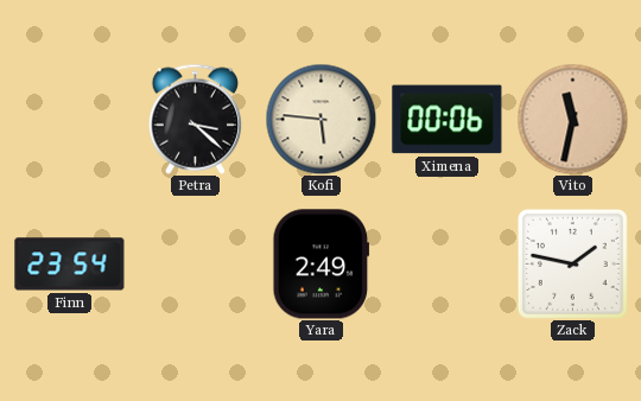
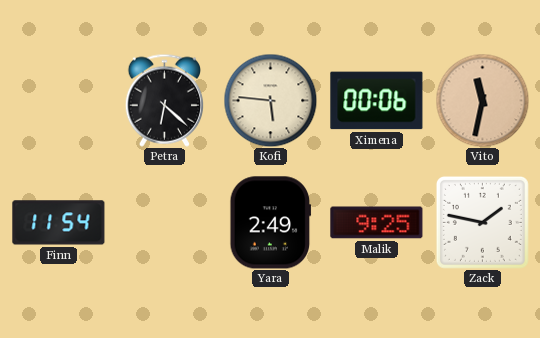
Petra: 3:22 -> 6:22
Finn: 23:54 -> 11:54
Malik: none -> 9:25
